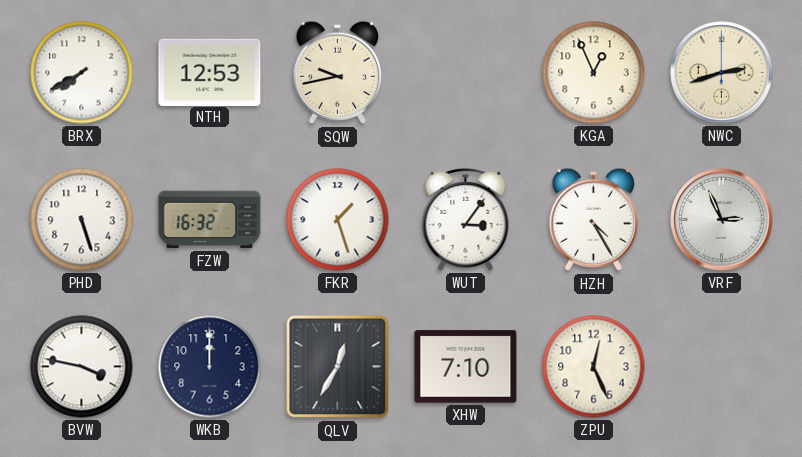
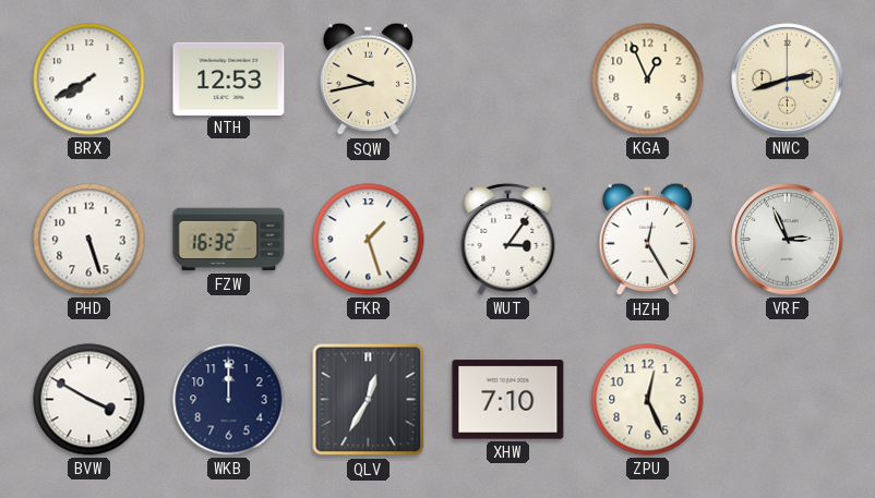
HZH: 4:25 -> 12:25
BVW: 3:47 -> 3:50
